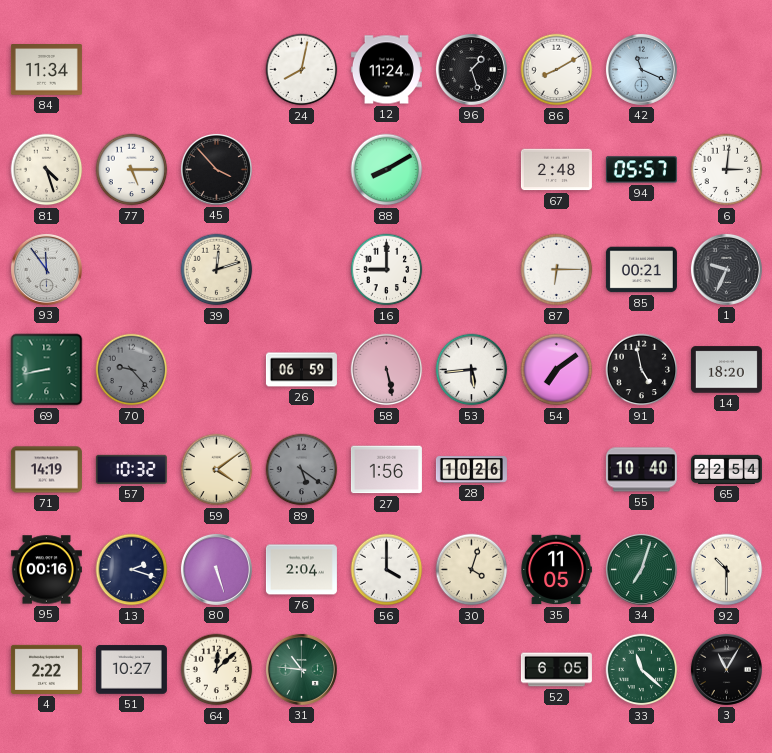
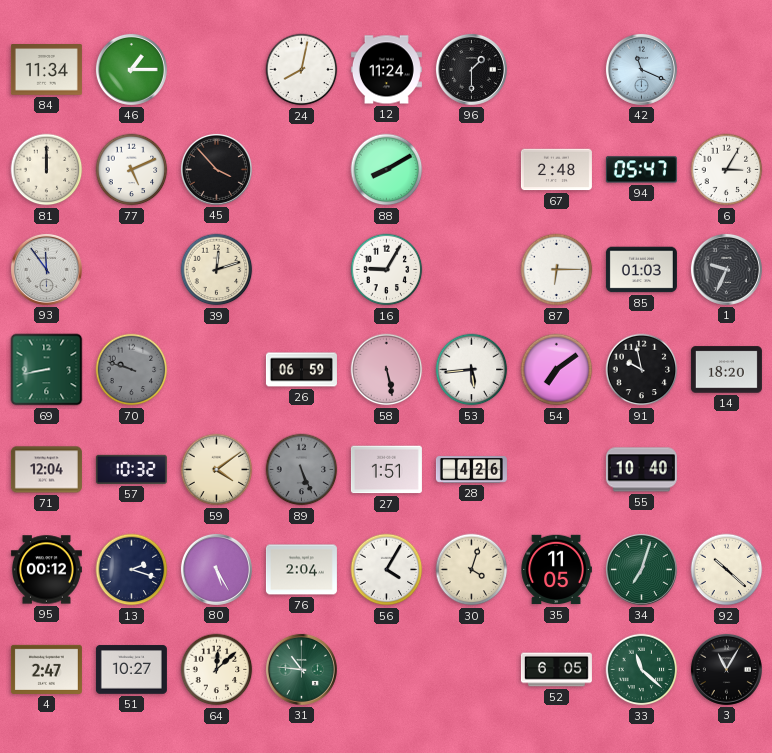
46: none -> 1:15
96: 1:27 -> 1:30
86: 8:10 -> none
81: 4:27 -> 12:00
77: 5:15 -> 5:11
94: 05:57 -> 05:47
6: 3:01 -> 3:05
16: 9:00 -> 9:05
85: 00:21 -> 01:03
70: 9:23 -> 9:48
91: 4:58 -> 9:58
71: 14:19 -> 12:04
89: 5:21 -> 5:26
27: 1:56 -> 1:51
28: 10:26 -> 4:26
65: 22:54 -> none
95: 00:16 -> 00:12
80: 5:27 -> 5:25
56: 4:00 -> 4:05
92: 10:30 -> 10:22
4: 2:22 -> 2:47
